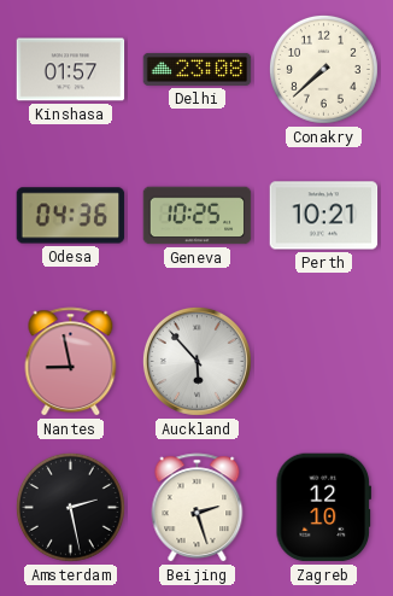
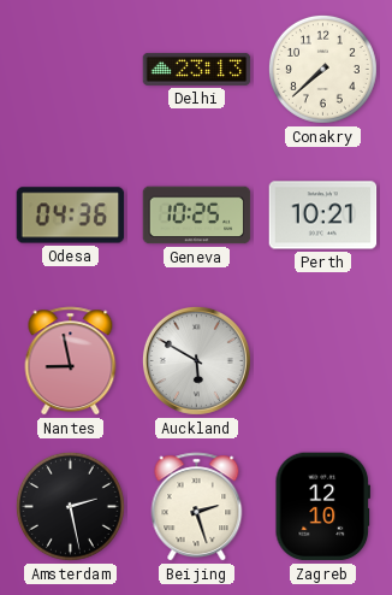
Kinshasa: 01:57 -> none
Delhi: 23:08 -> 23:13
Auckland: 5:53 -> 5:50
